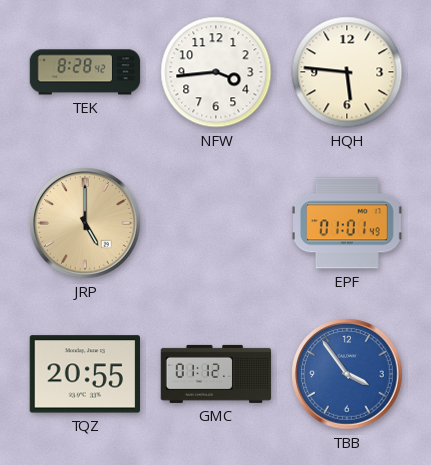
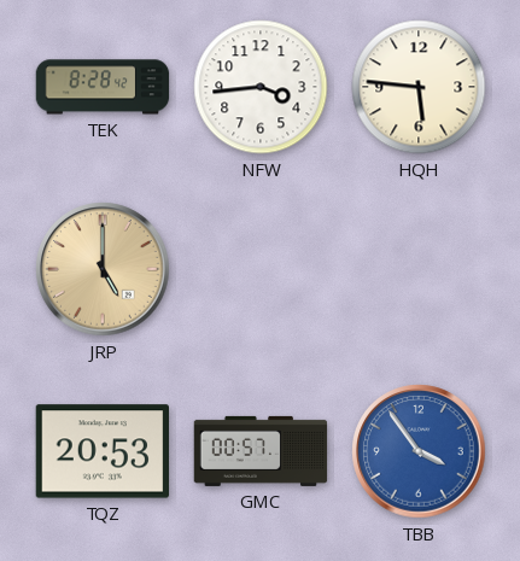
EPF: 01:01 -> none
TQZ: 20:55 -> 20:53
GMC: 01:12 -> 00:57
